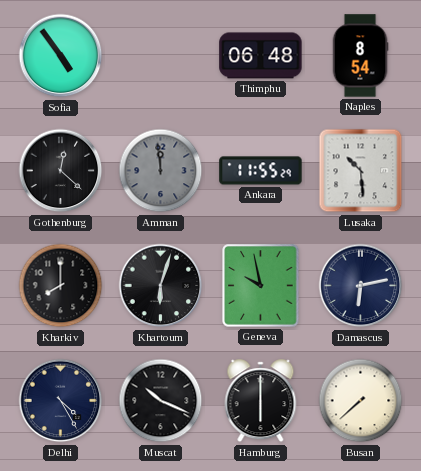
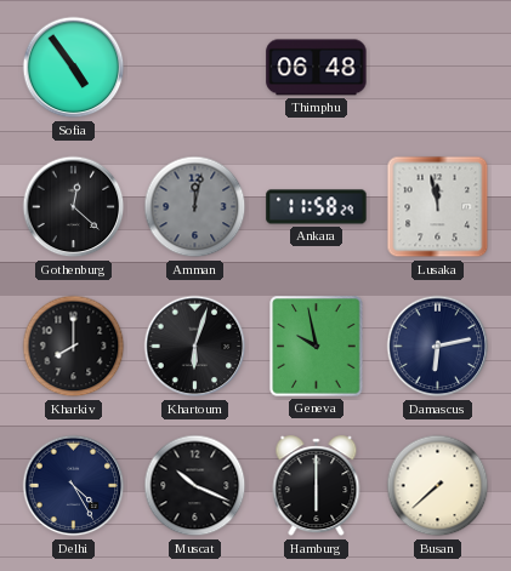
Naples: 8:54 -> none
Amman: 11:59 -> 12:02
Ankara: 11:55 -> 11:58
Lusaka: 10:29 -> 11:58
